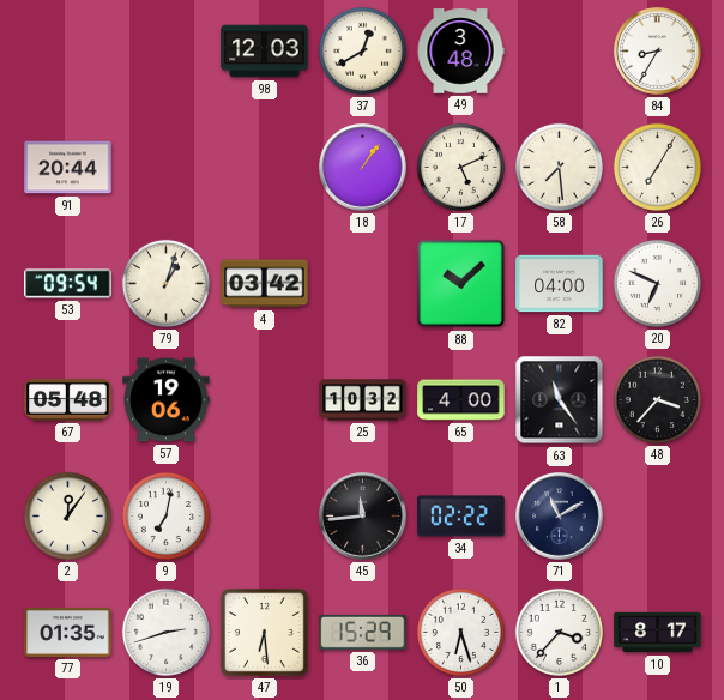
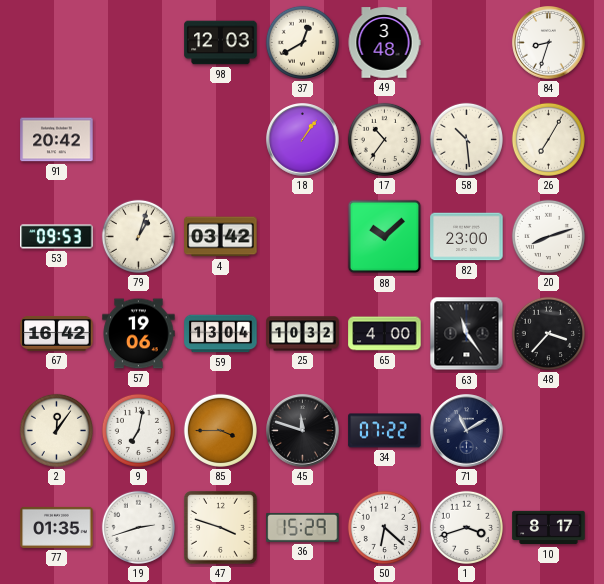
84: 8:35 -> 8:33
91: 20:44 -> 20:42
17: 5:11 -> 10:36
58: 7:29 -> 10:29
53: 09:54 -> 09:53
82: 04:00 -> 23:00
20: 6:49 -> 8:12
67: 05:48 -> 16:42
59: none -> 13:04
85: none -> 3:45
45: 11:44 -> 11:48
34: 02:22 -> 07:22
47: 6:29 -> 3:48
50: 6:27 -> 6:22
1: 3:37 -> 3:42
